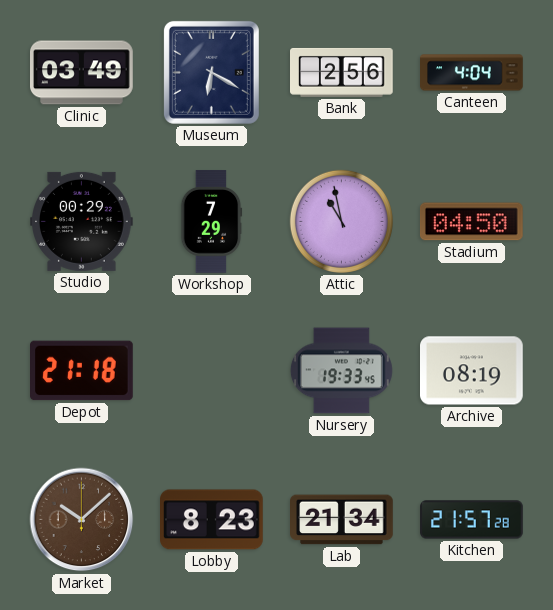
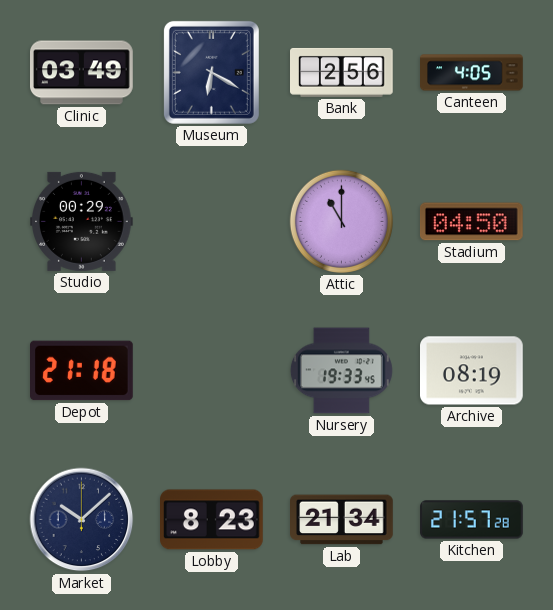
Canteen: 4:04 -> 4:05
Workshop: 7:29 -> none
Attic: 10:58 -> 11:00
Market dial: brown -> navy
